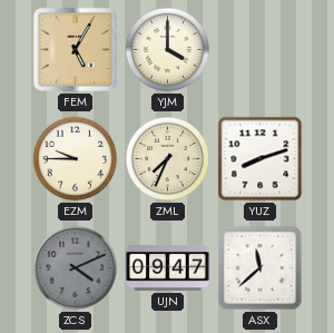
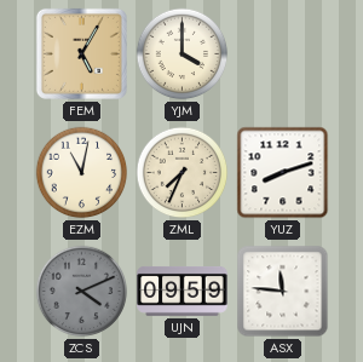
EZM: 9:45 -> 11:02
UJN: 09:47 -> 09:59
ASX: 11:38 -> 11:46
